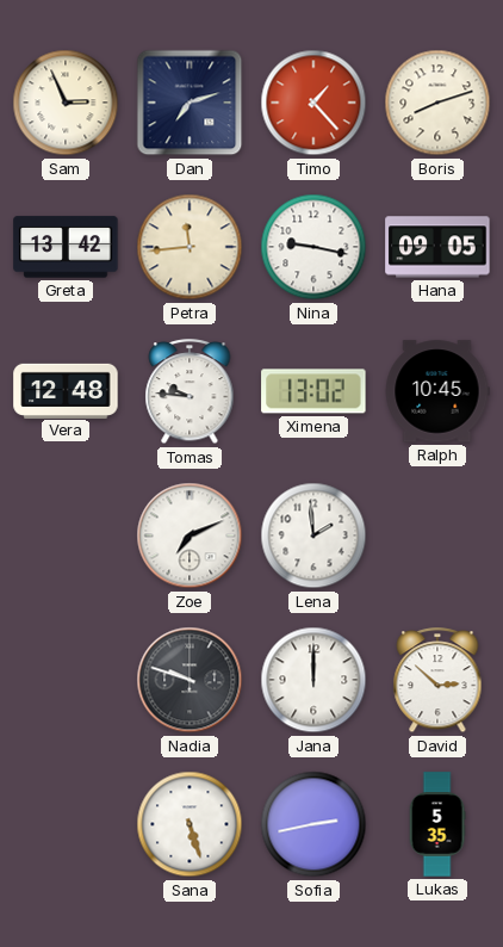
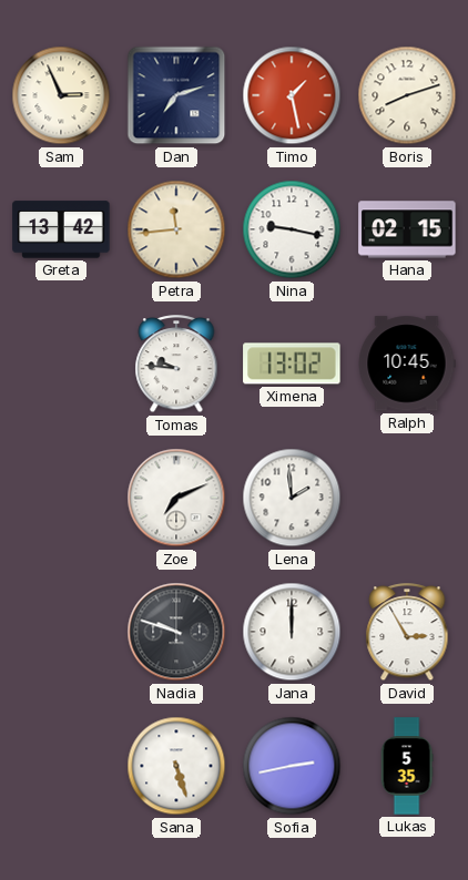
Timo: 1:23 -> 1:28
Hana: 09:05 -> 02:15
Vera: 12:48 -> none
David: 2:52 -> 2:55
